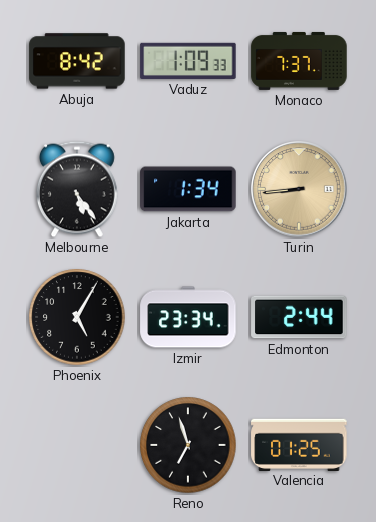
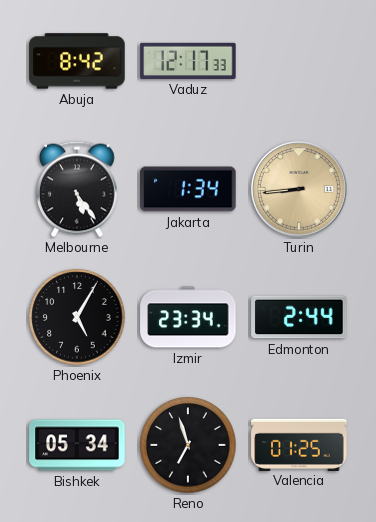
Vaduz: 1:09 -> 12:17
Monaco: 7:37 -> none
Bishkek: none -> 05:34
